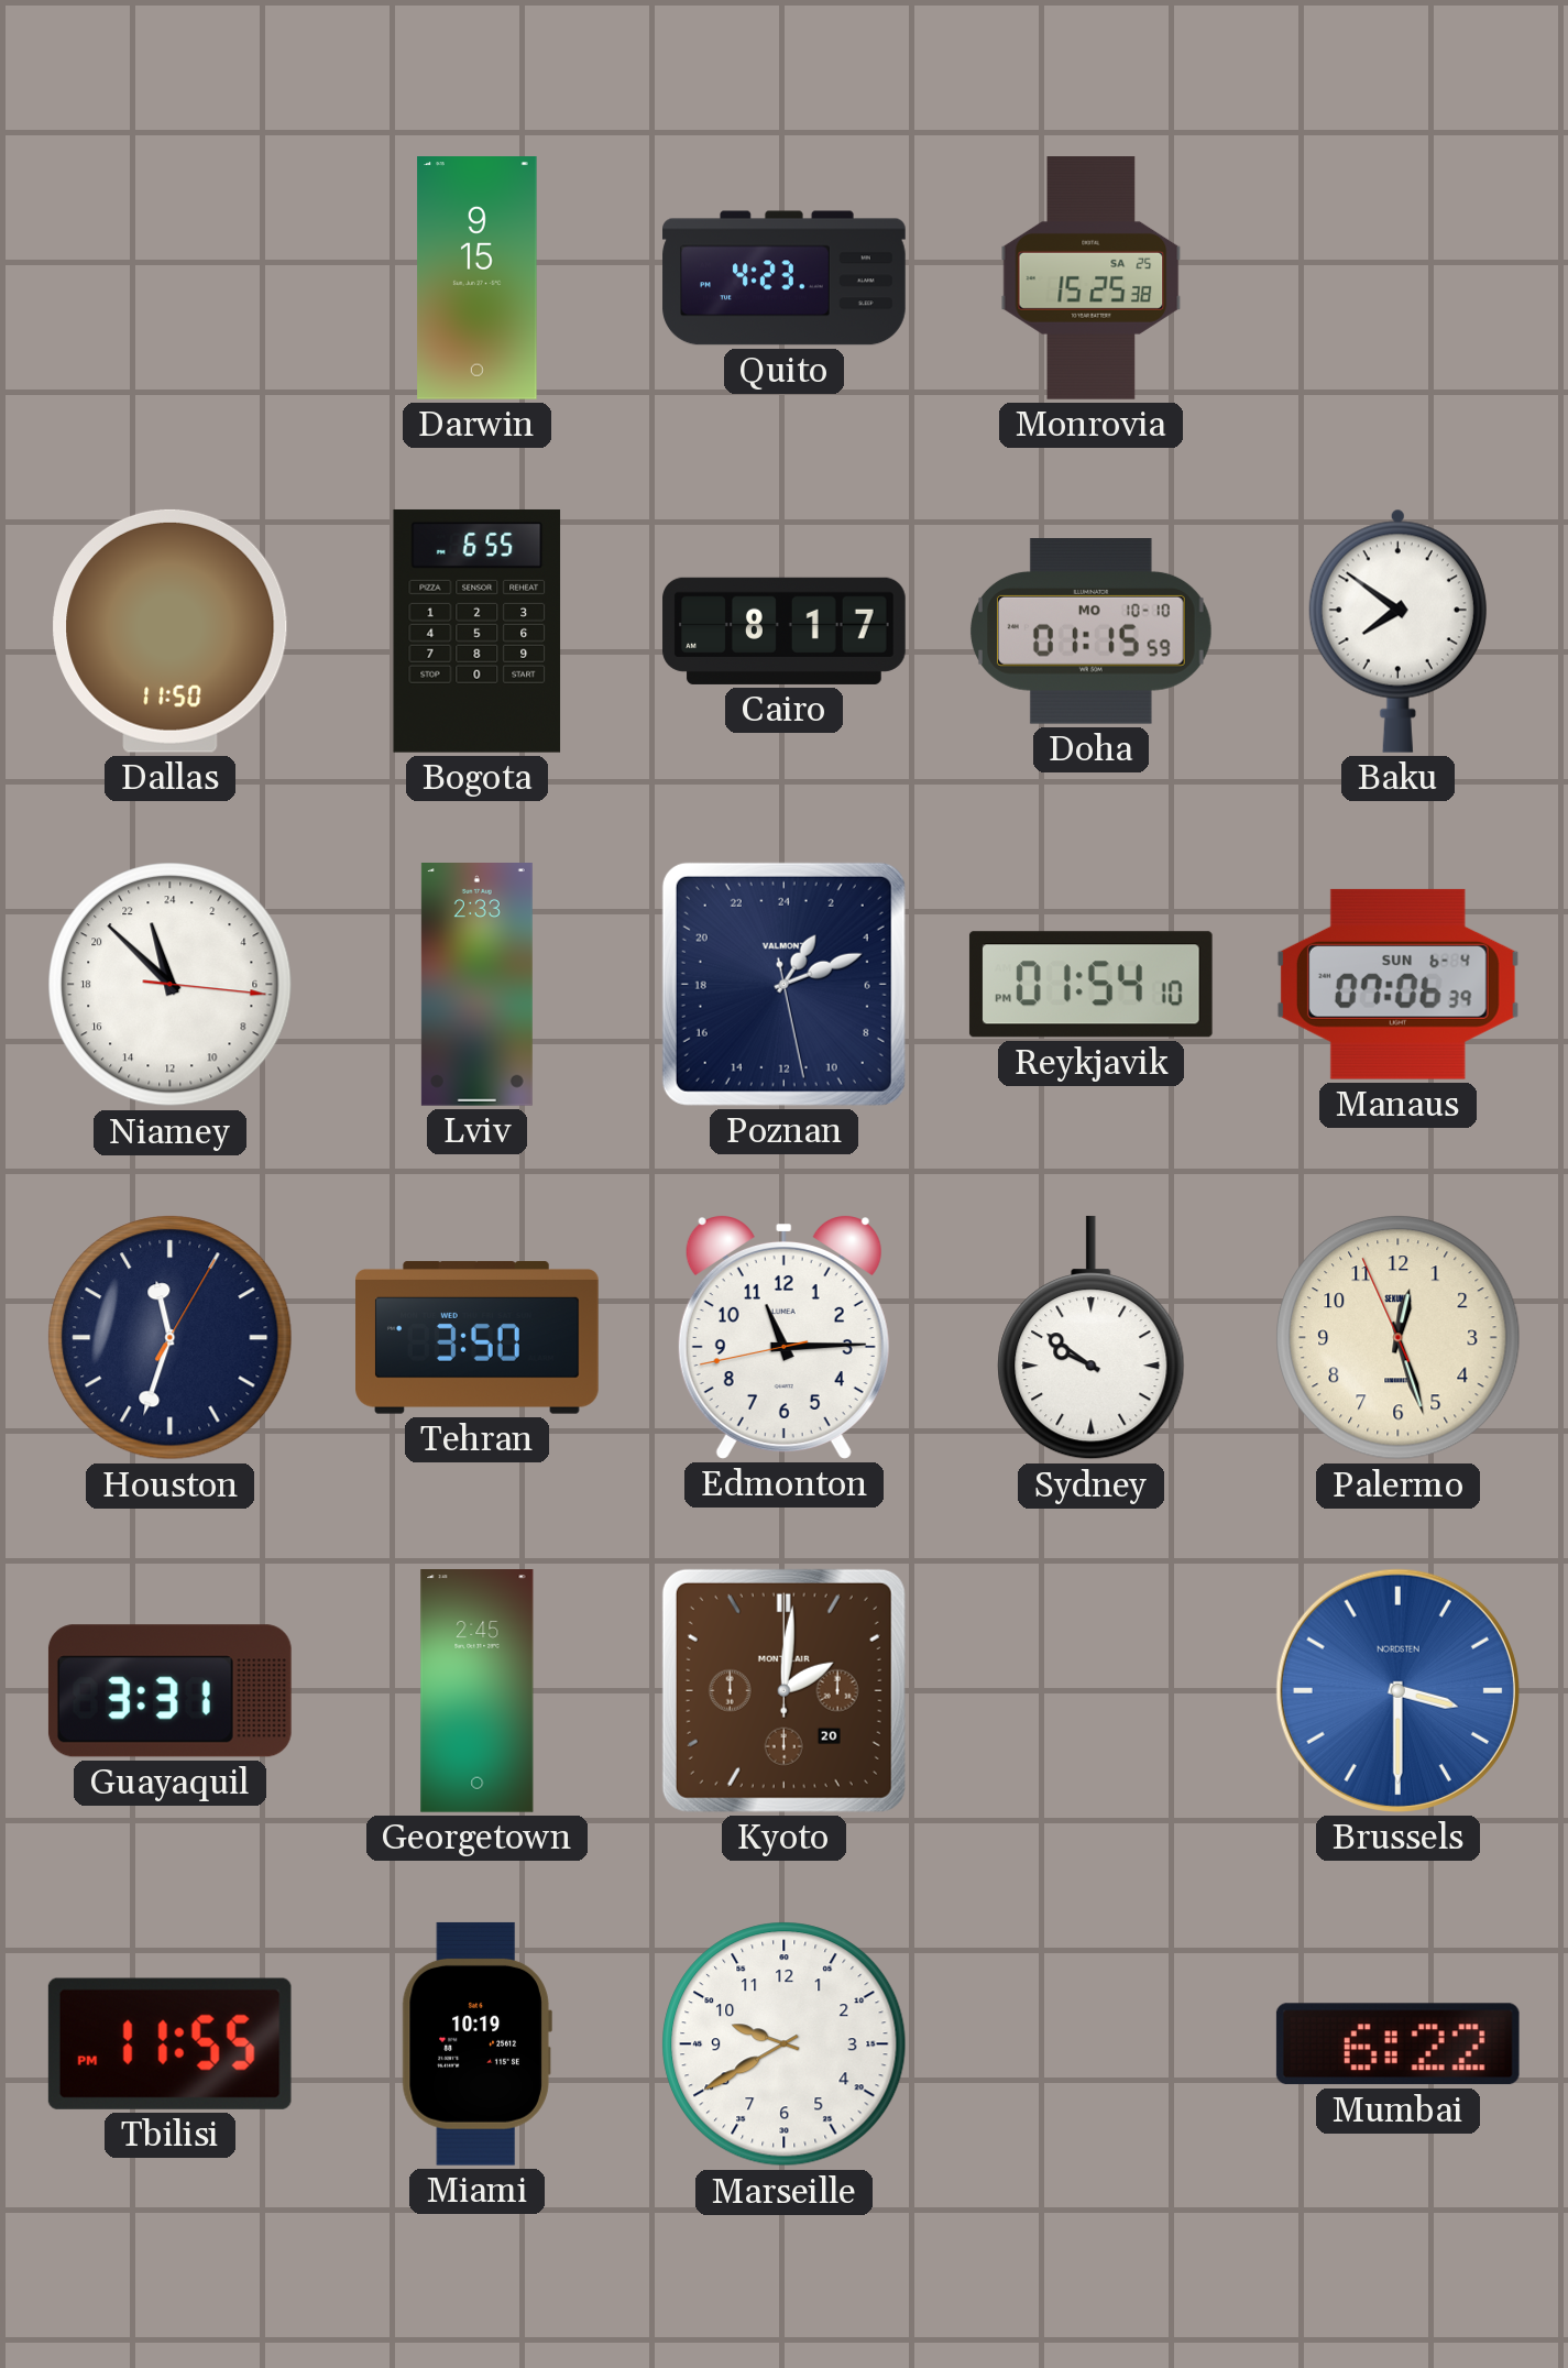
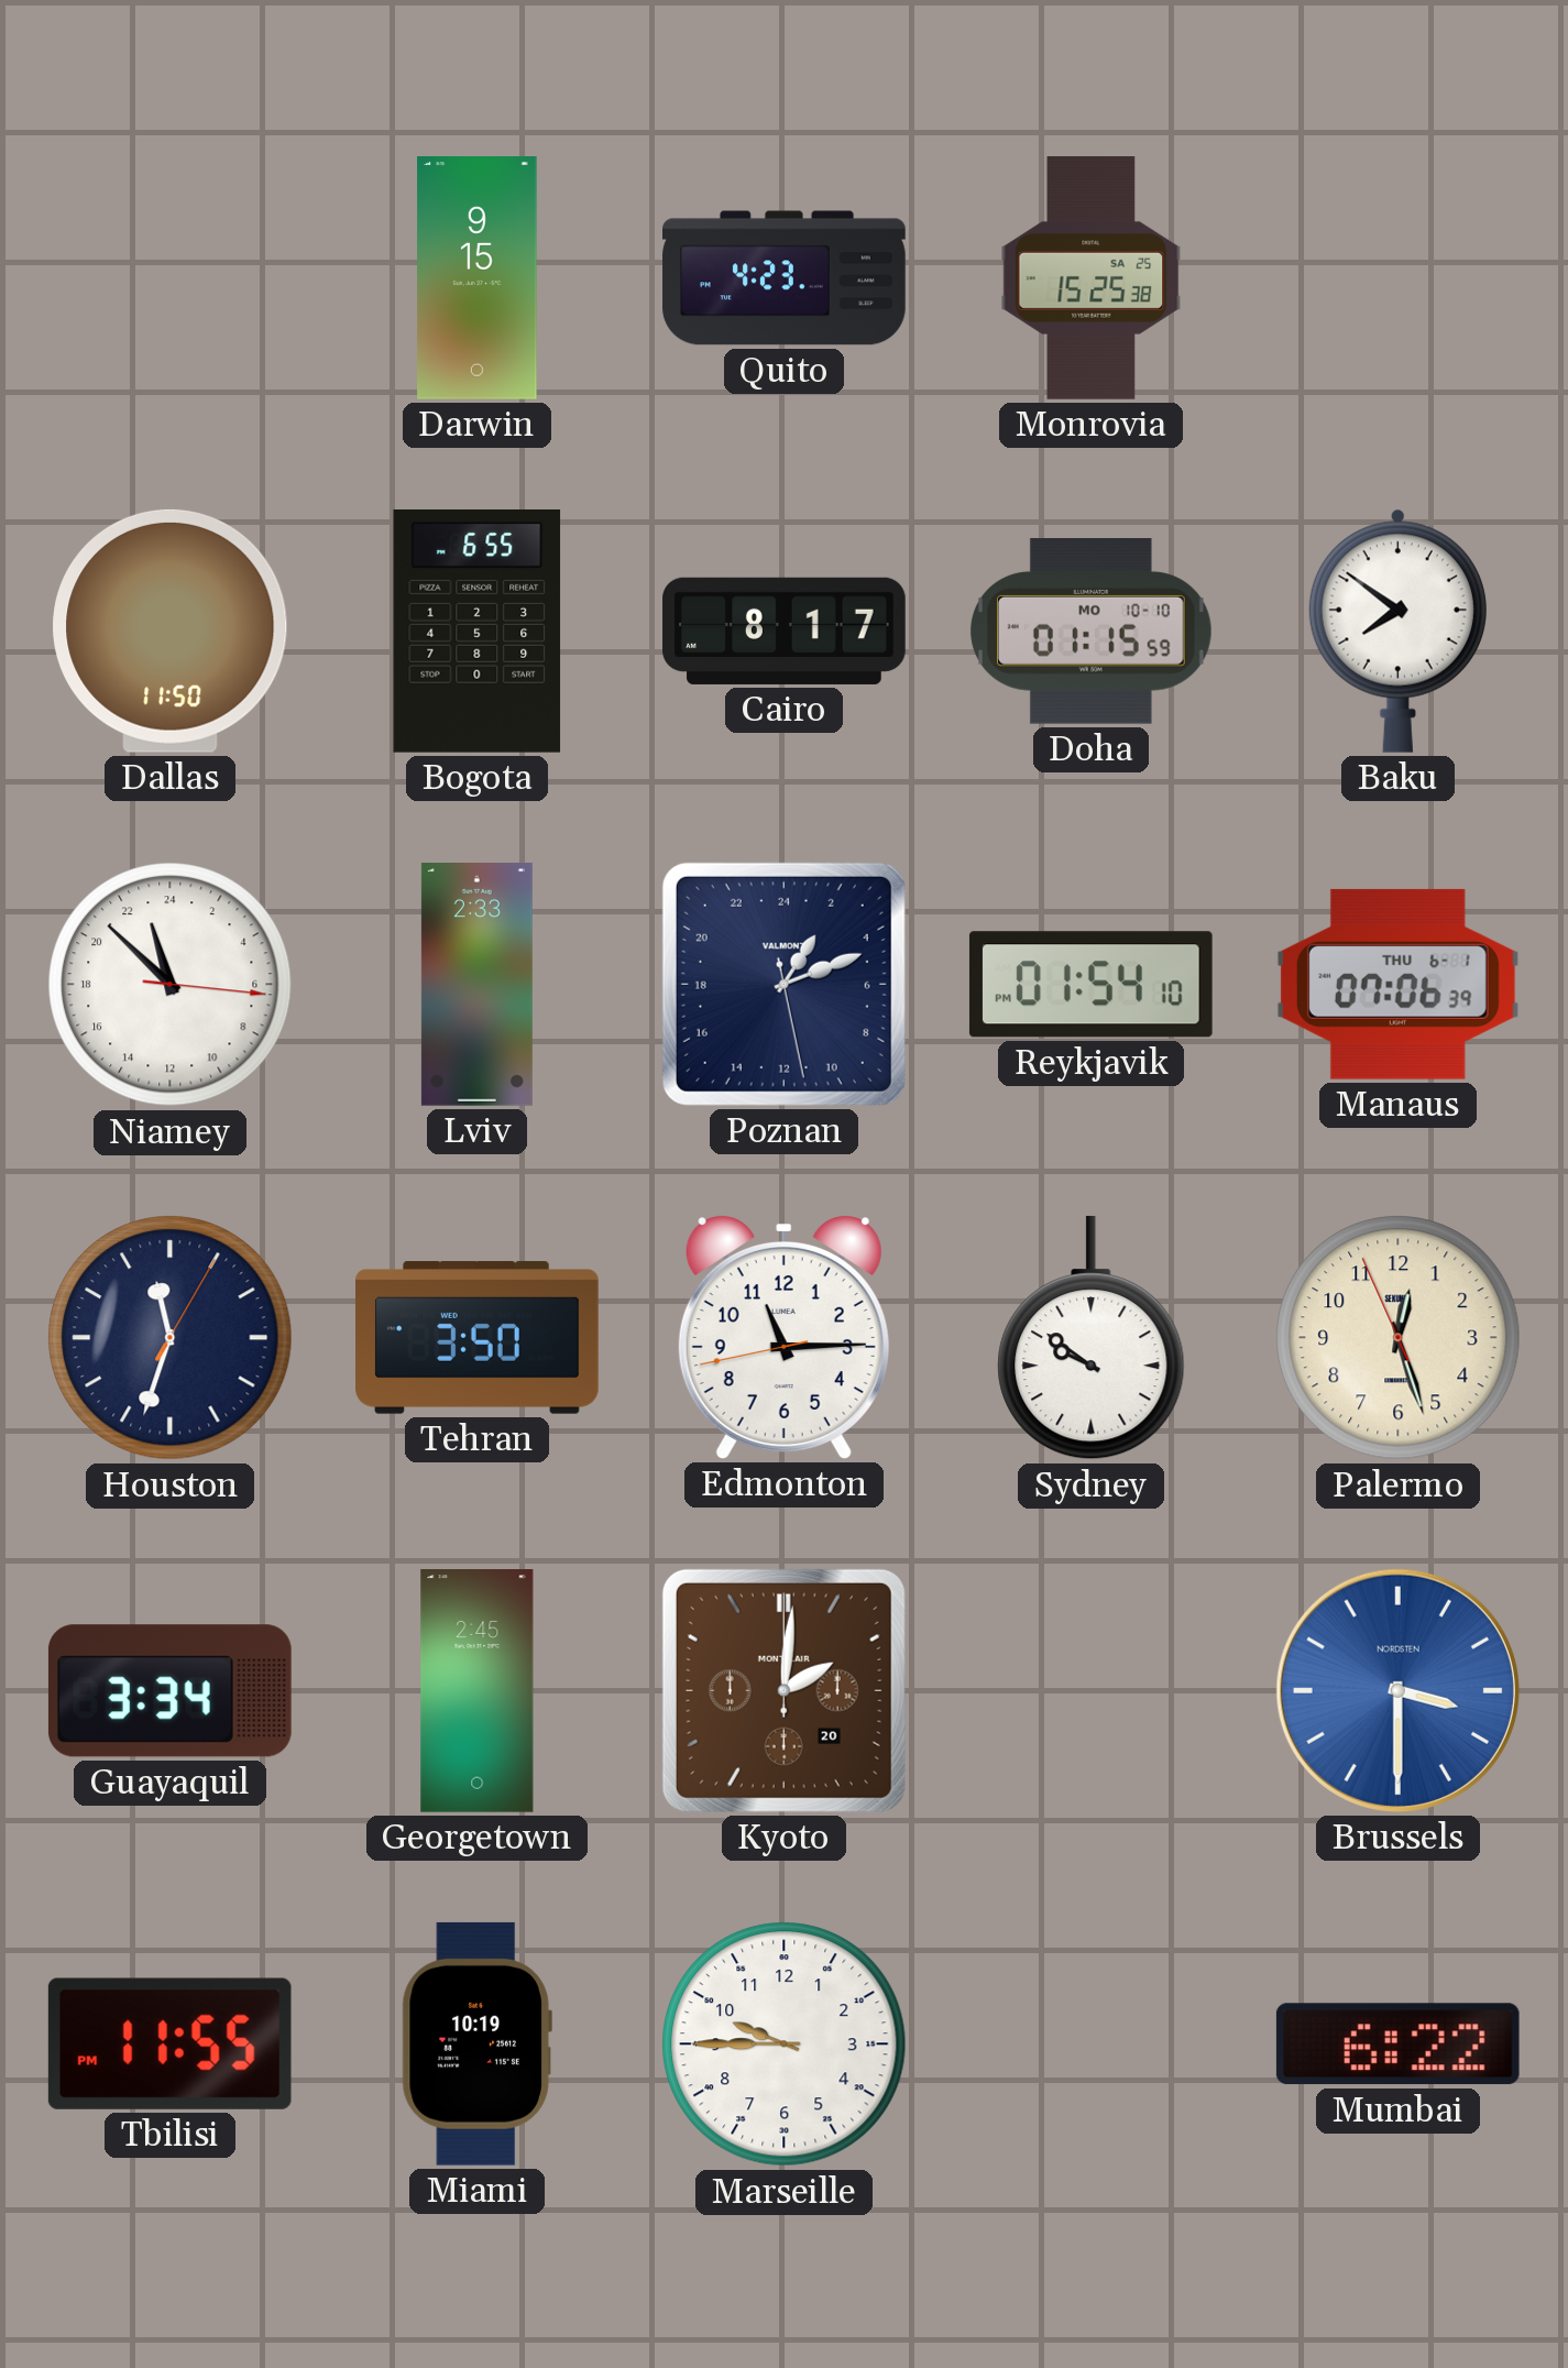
Manaus date: SUN 6-4 -> THU 6-1
Guayaquil: 3:31 -> 3:34
Marseille: 9:40 -> 9:45
